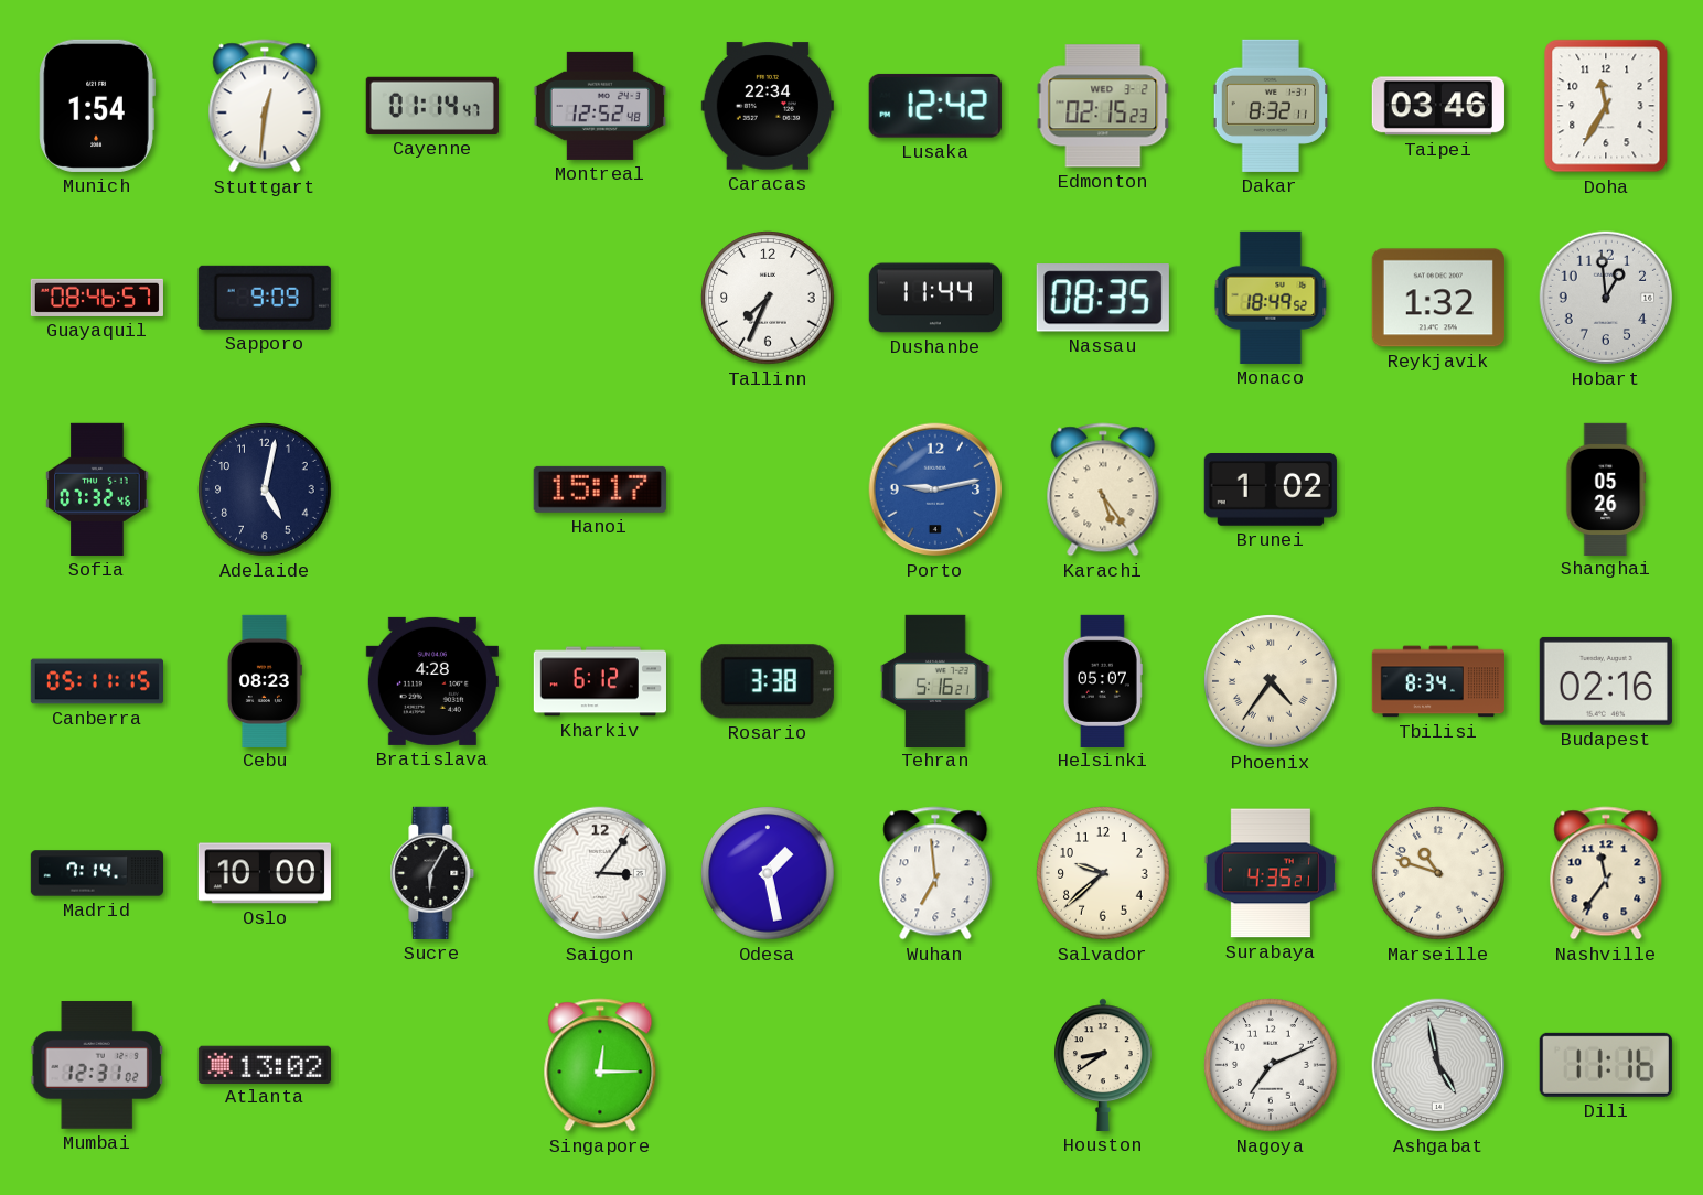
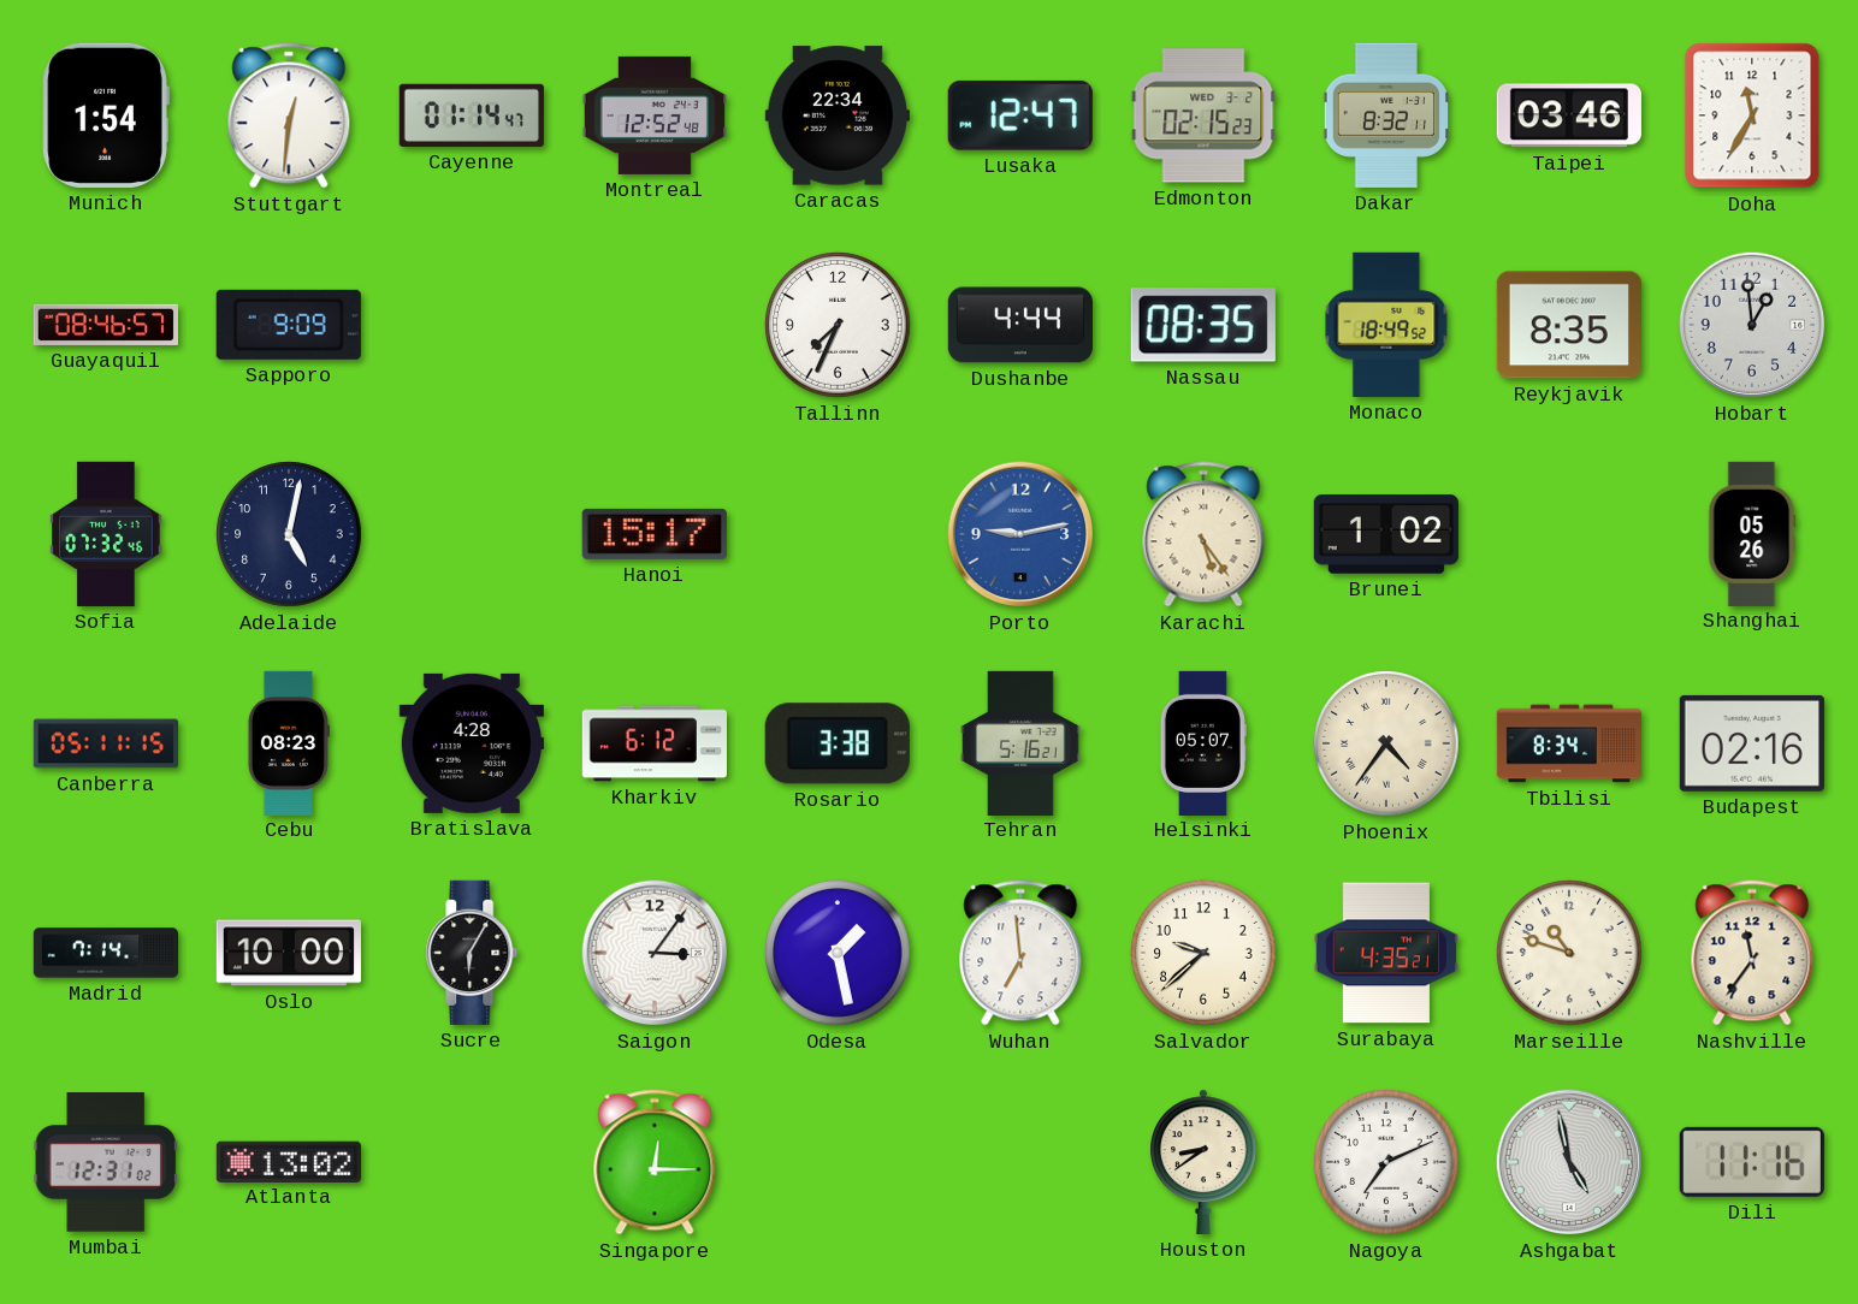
Lusaka: 12:42 -> 12:47
Dushanbe: 11:44 -> 4:44
Reykjavik: 1:32 -> 8:35
